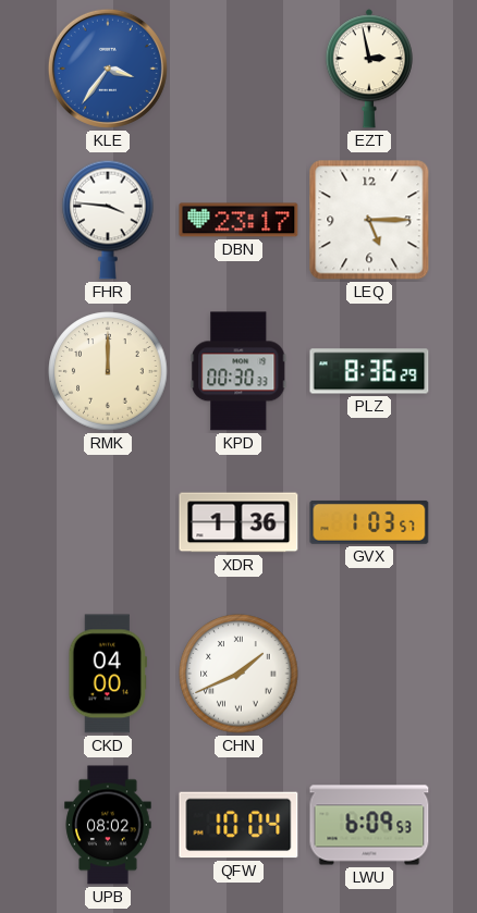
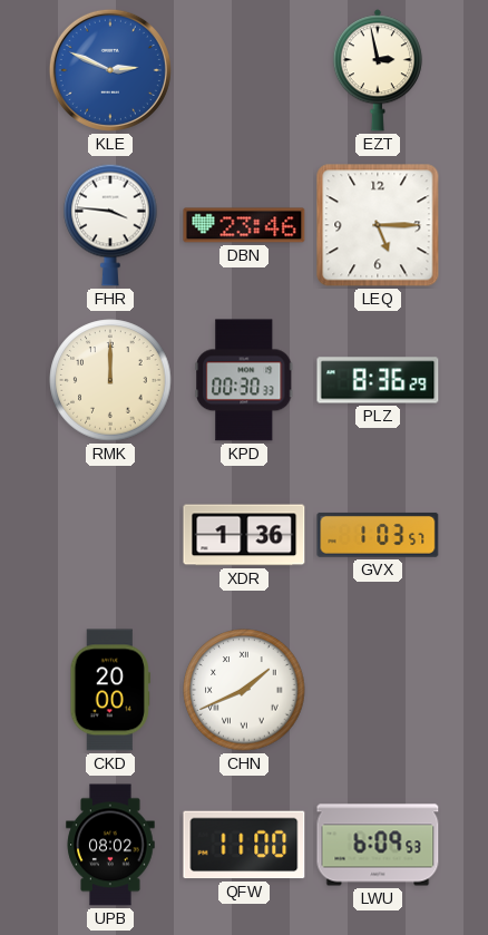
KLE: 3:36 -> 2:49
DBN: 23:17 -> 23:46
CKD: 04:00 -> 20:00
QFW: 10:04 -> 11:00
